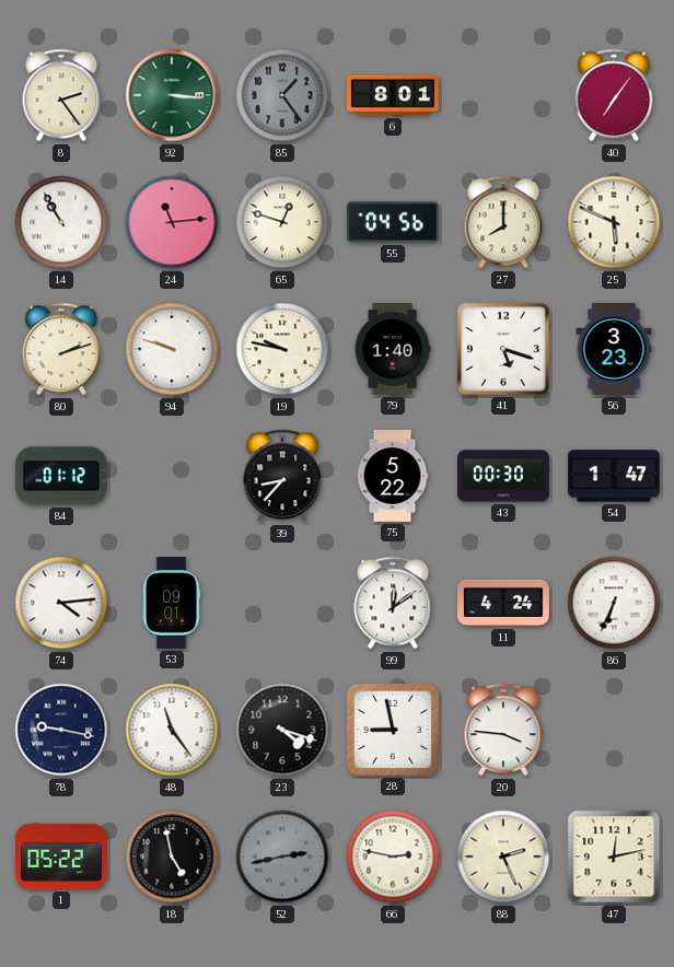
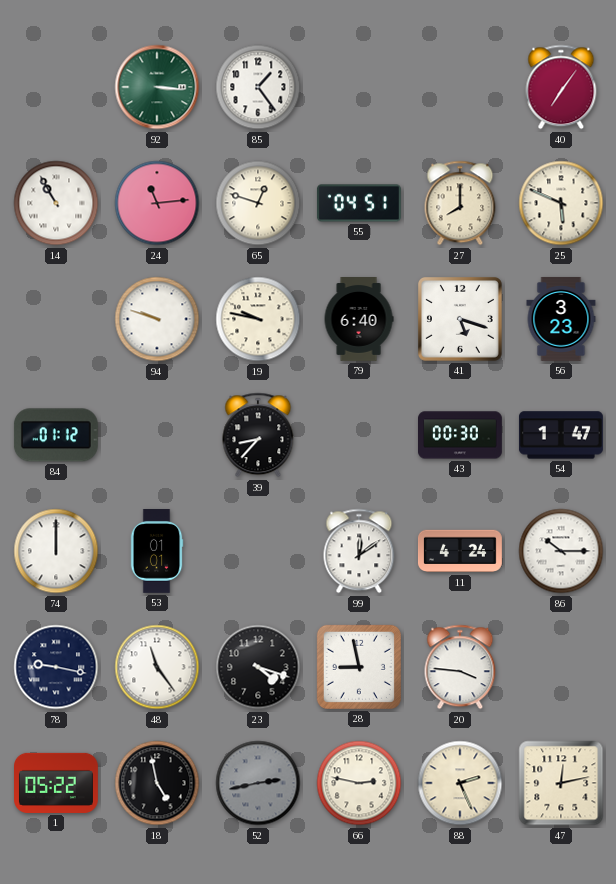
8: 2:24 -> none
85 dial: grey -> white
6: 8:01 -> none
55: 04:56 -> 04:51
80: 2:12 -> none
79: 1:40 -> 6:40
75: 5:22 -> none
74: 4:14 -> 12:00
53: 09:01 -> 01:01
86: 6:34 -> 10:15
